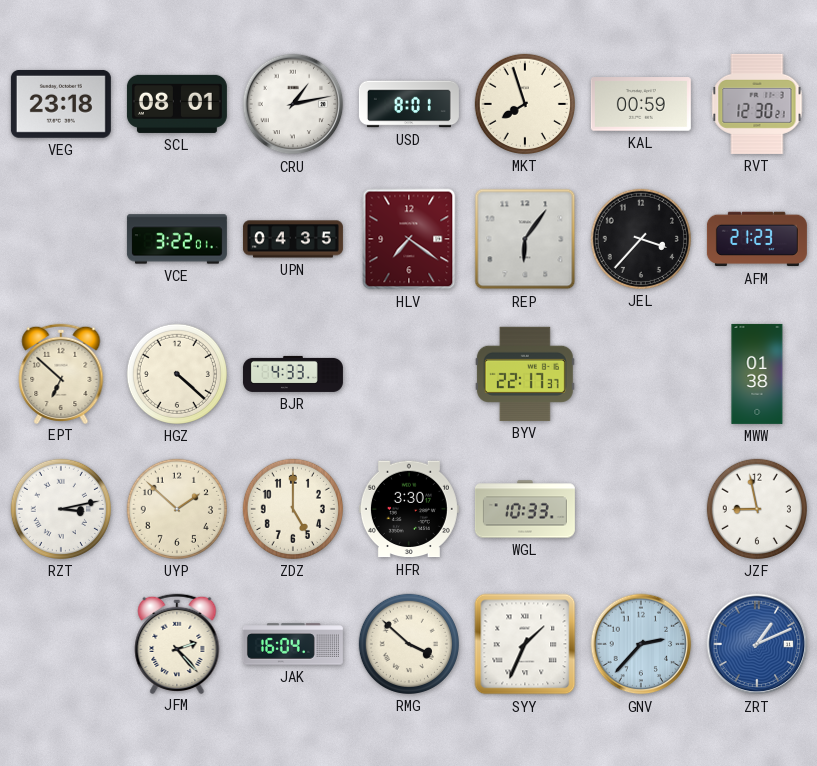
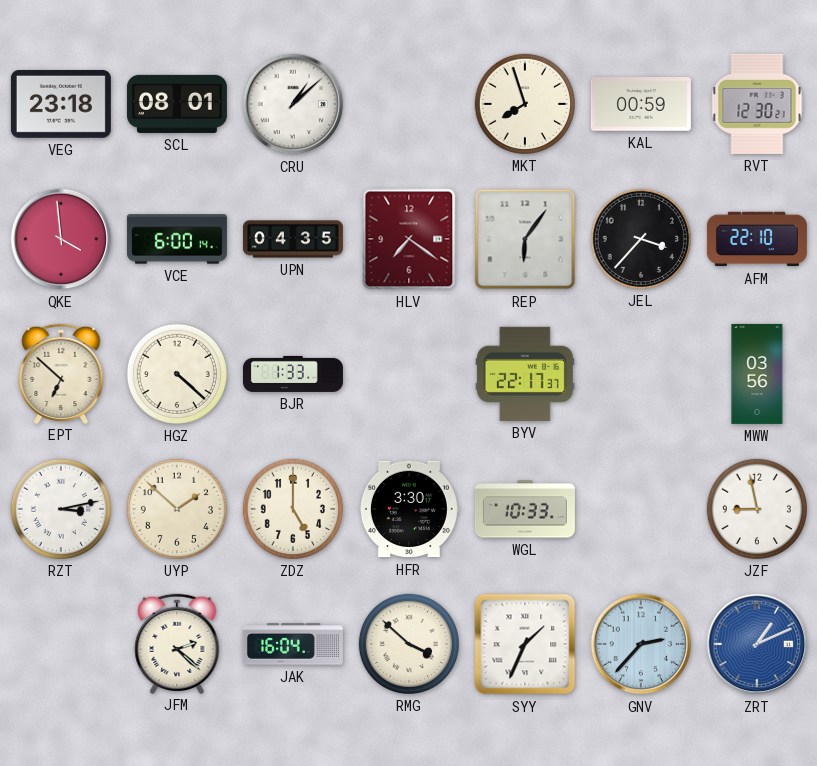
CRU: 1:13 -> 1:08
USD: 8:01 -> none
QKE: none -> 3:59
VCE: 3:22 -> 6:00
AFM: 21:23 -> 22:10
BJR: 4:33 -> 1:33
MWW: 01:38 -> 03:56
JFM: 2:23 -> 2:22
